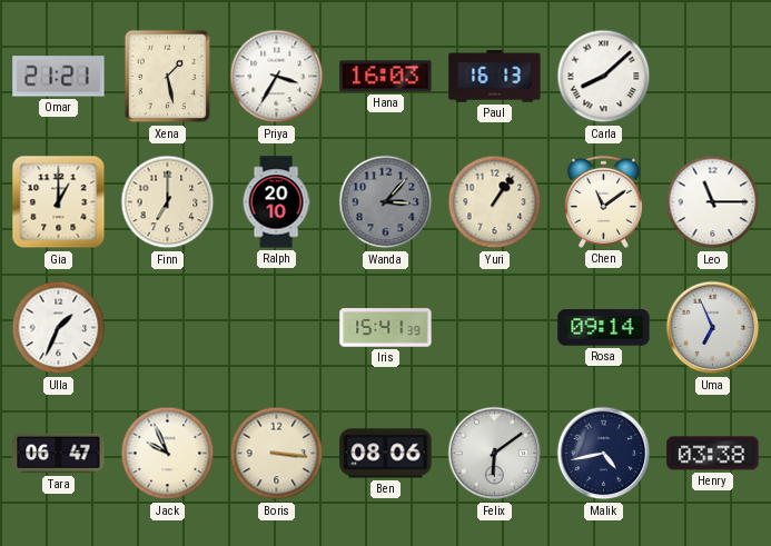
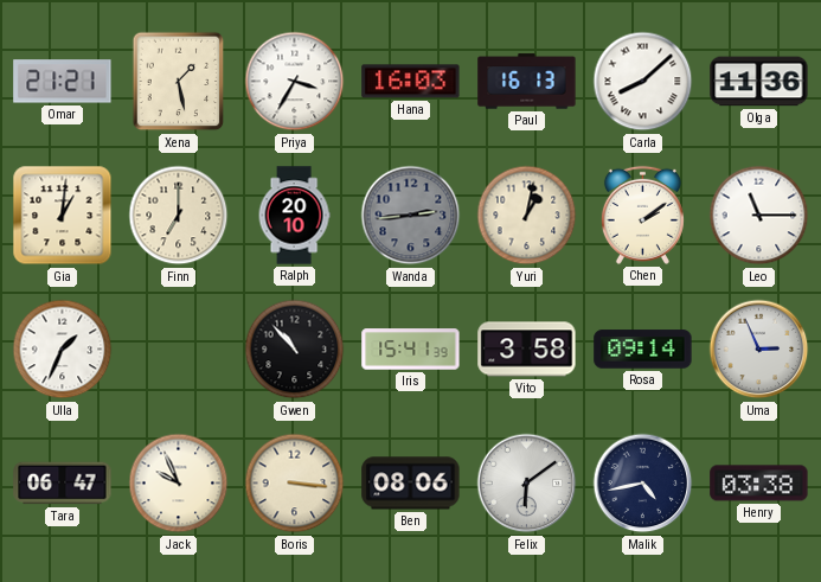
Olga: none -> 11:36
Gia: 1:00 -> 1:01
Wanda: 3:07 -> 2:44
Yuri: 1:06 -> 1:02
Chen: 11:09 -> 2:09
Gwen: none -> 10:53
Vito: none -> 3:58
Uma: 6:56 -> 2:56
